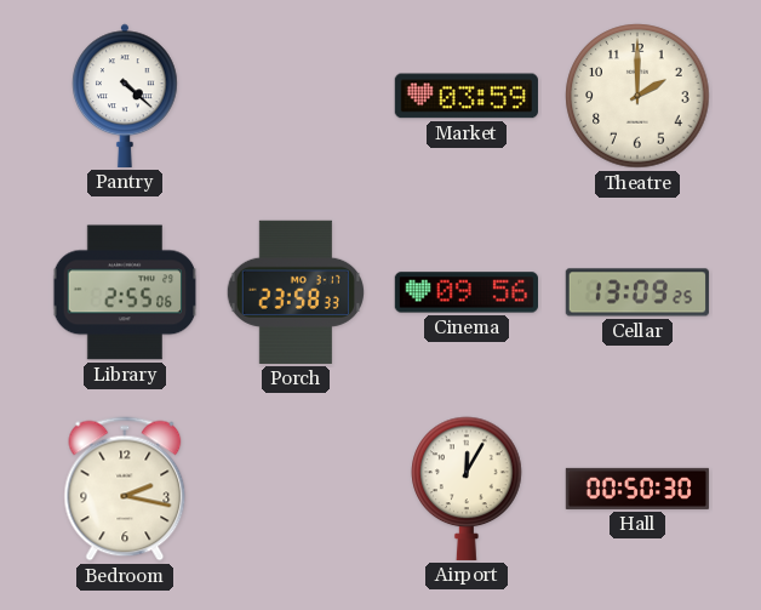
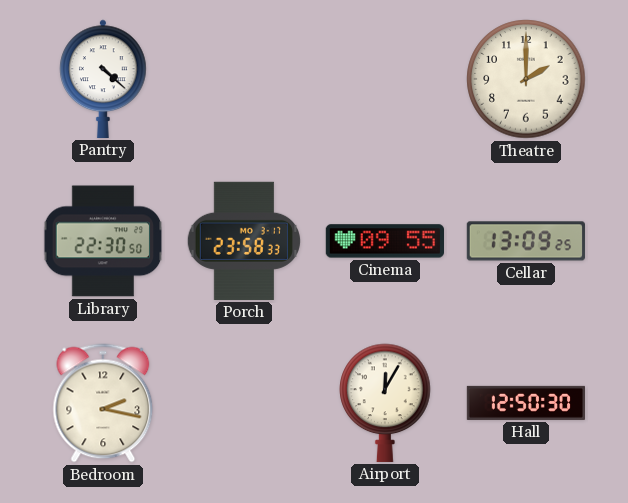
Market: 03:59 -> none
Library: 2:55 -> 22:30
Cinema: 09:56 -> 09:55
Hall: 00:50 -> 12:50
